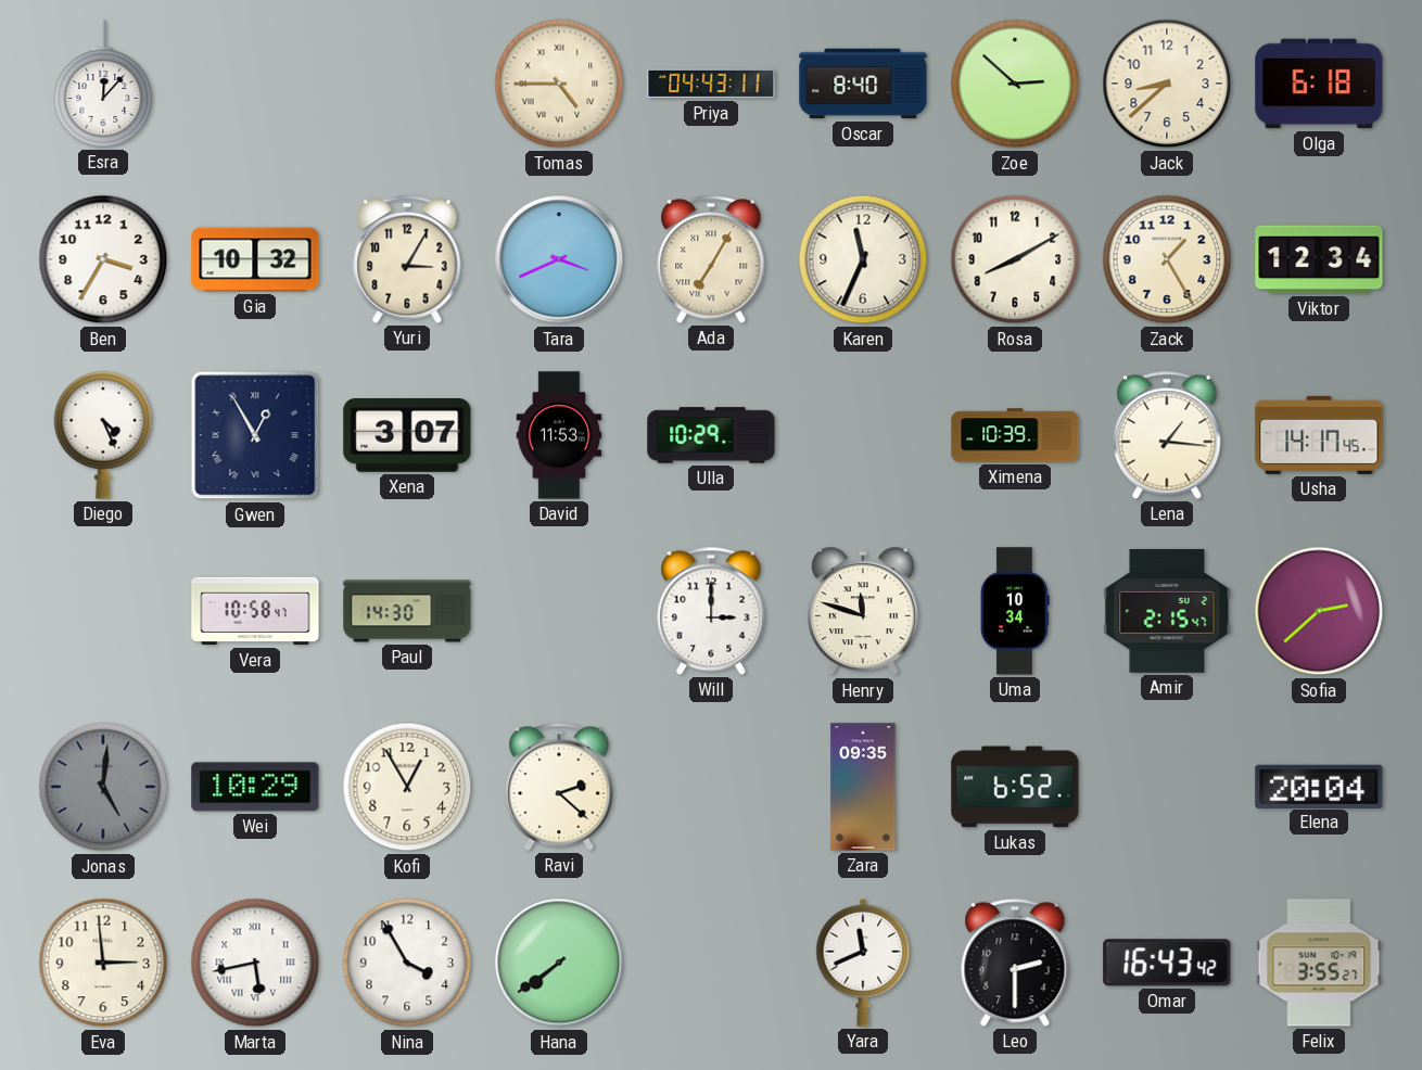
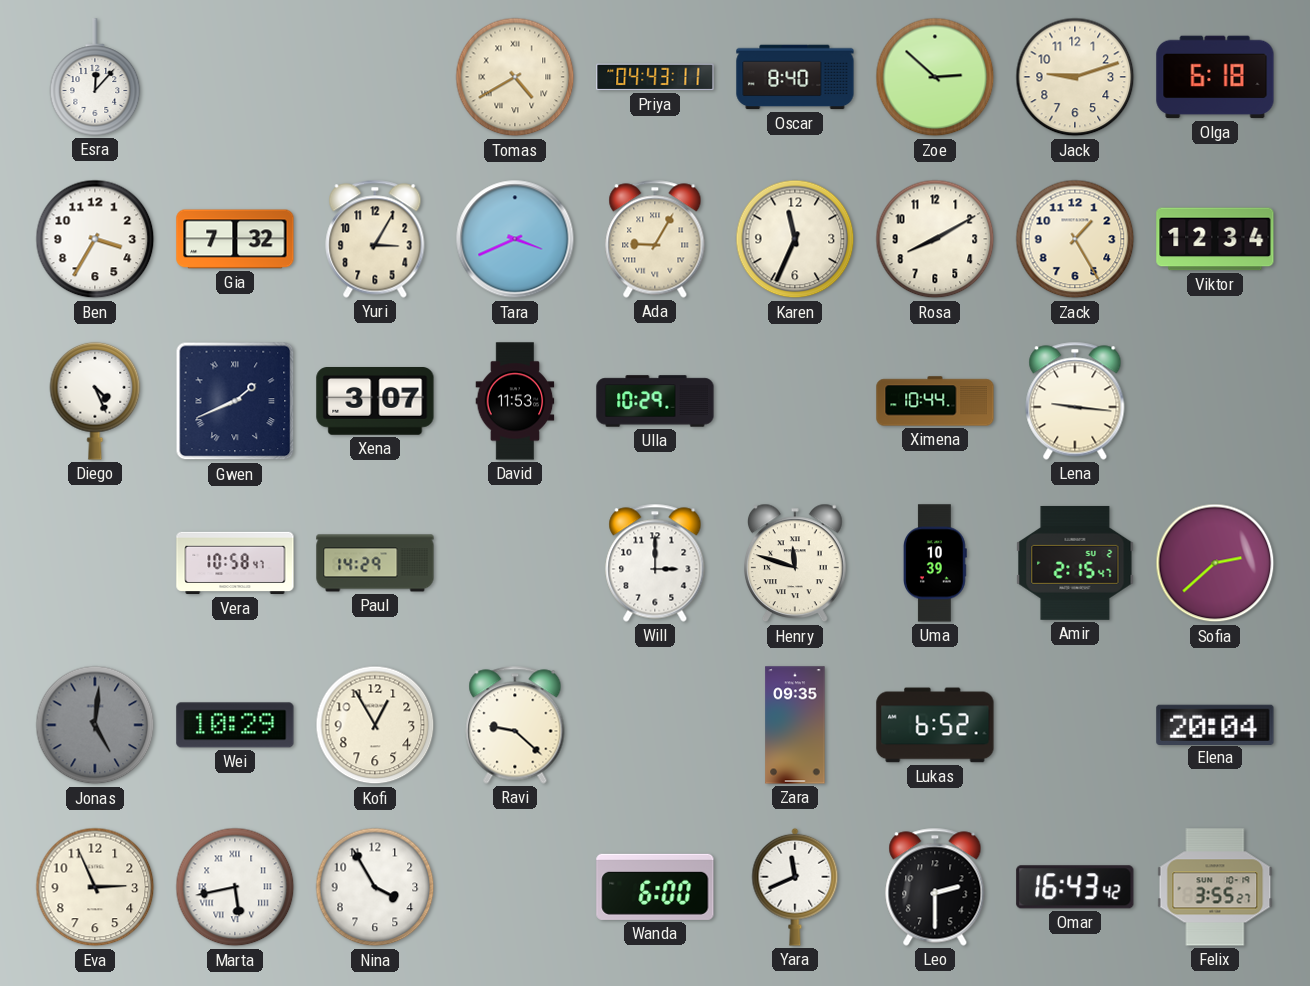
Tomas: 4:45 -> 4:40
Jack: 8:38 -> 9:12
Gia: 10:32 -> 7:32
Ada: 7:05 -> 9:05
Gwen: 12:55 -> 1:41
Ximena: 10:39 -> 10:44
Lena: 1:16 -> 9:16
Usha: 14:17 -> none
Paul: 14:30 -> 14:29
Uma: 10:34 -> 10:39
Ravi: 2:22 -> 9:22
Eva: 2:59 -> 2:56
Hana: 7:39 -> none
Wanda: none -> 6:00
